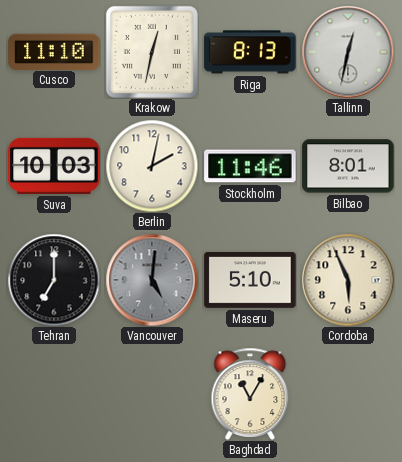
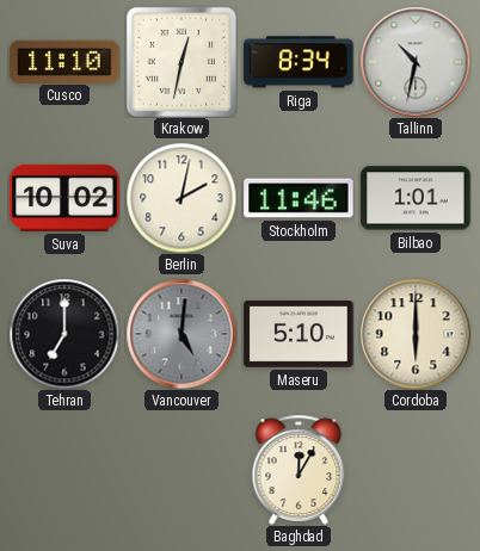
Riga: 8:13 -> 8:34
Tallinn: 12:32 -> 10:32
Suva: 10:03 -> 10:02
Bilbao: 8:01 -> 1:01
Cordoba: 5:56 -> 6:00
Baghdad: 11:05 -> 12:05
